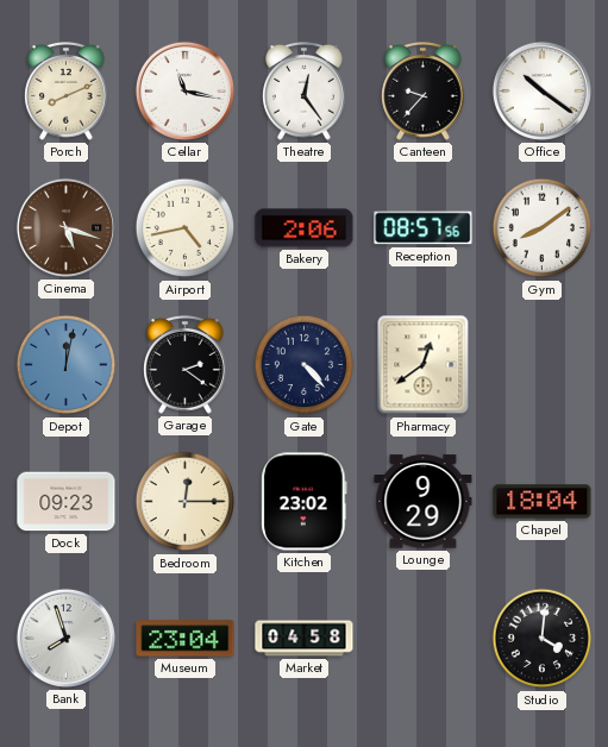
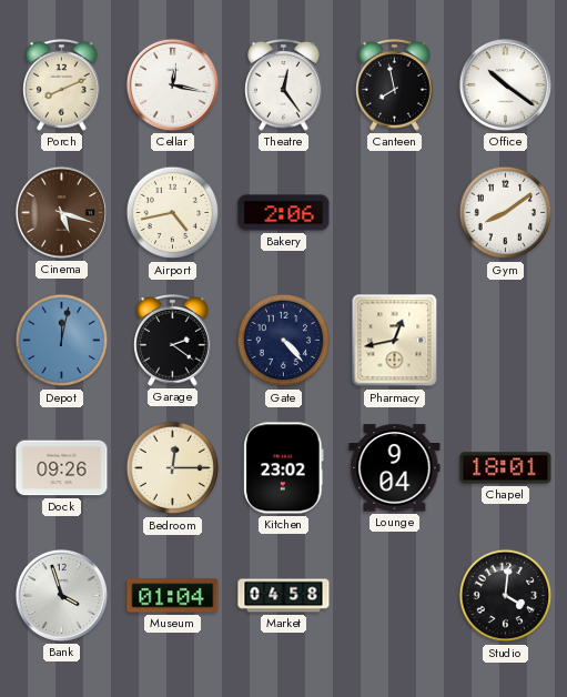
Cellar: 11:17 -> 12:17
Canteen: 9:37 -> 7:58
Reception: 08:57 -> none
Pharmacy: 12:39 -> 12:43
Dock: 09:23 -> 09:26
Lounge: 9:29 -> 9:04
Chapel: 18:04 -> 18:01
Bank: 7:57 -> 3:57
Museum: 23:04 -> 01:04
